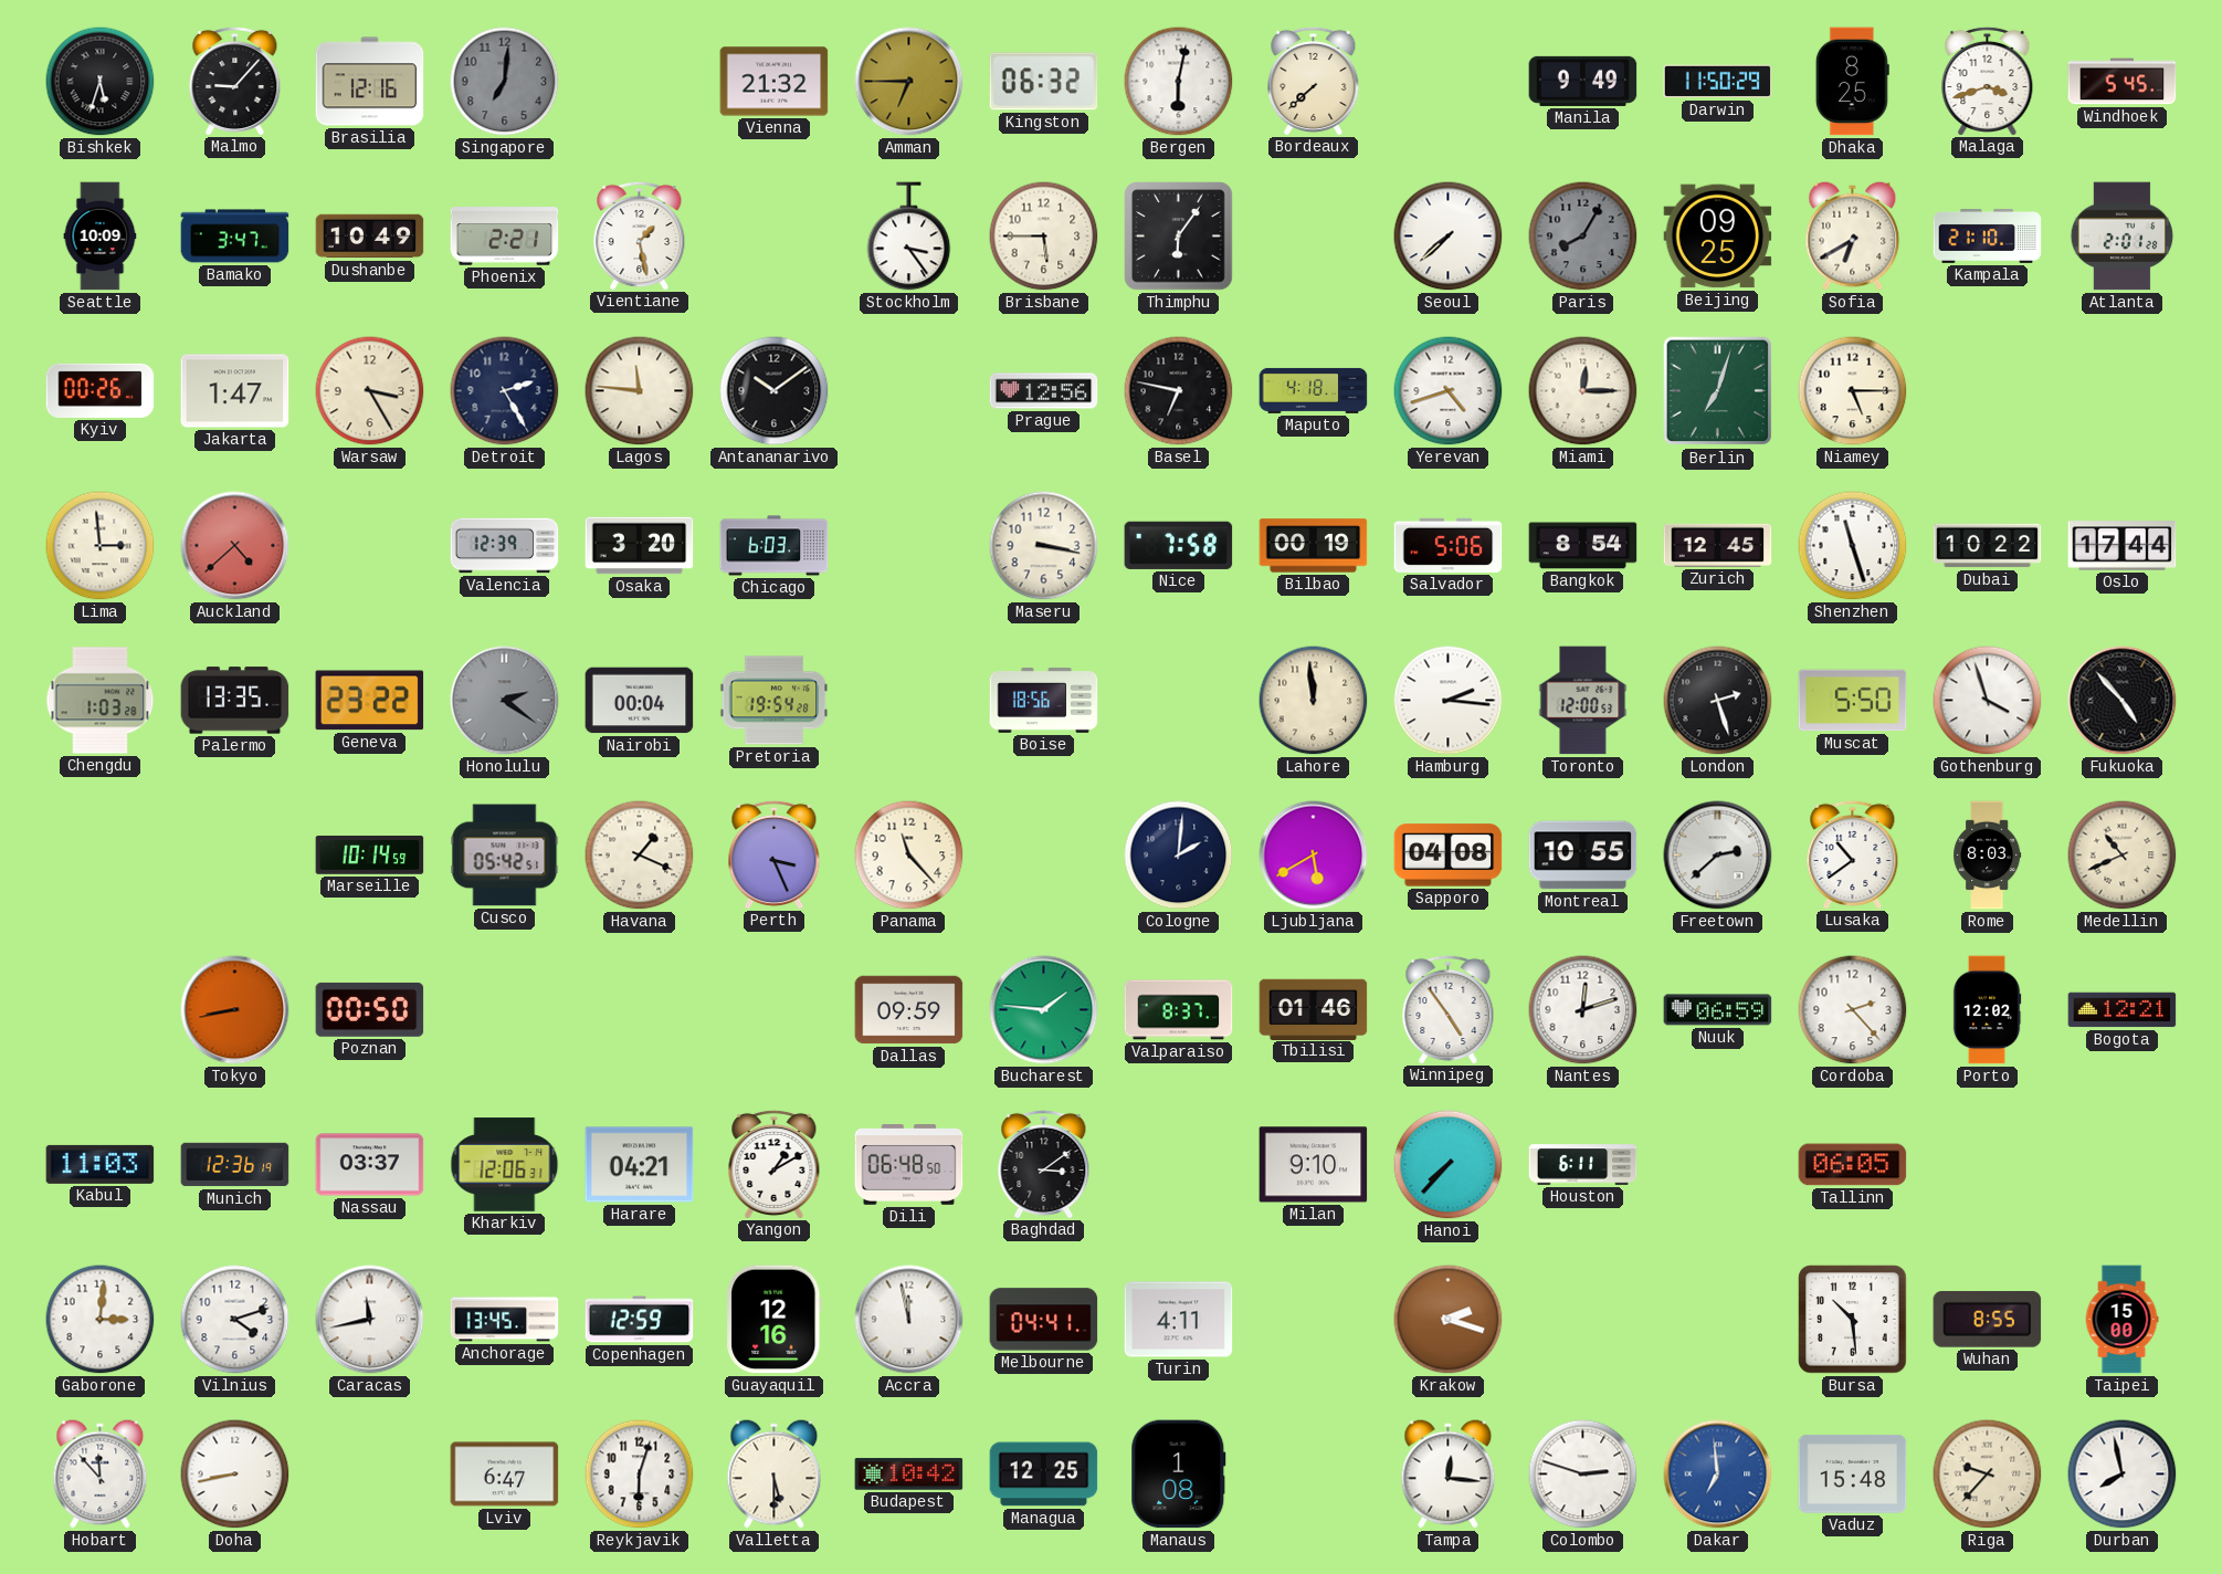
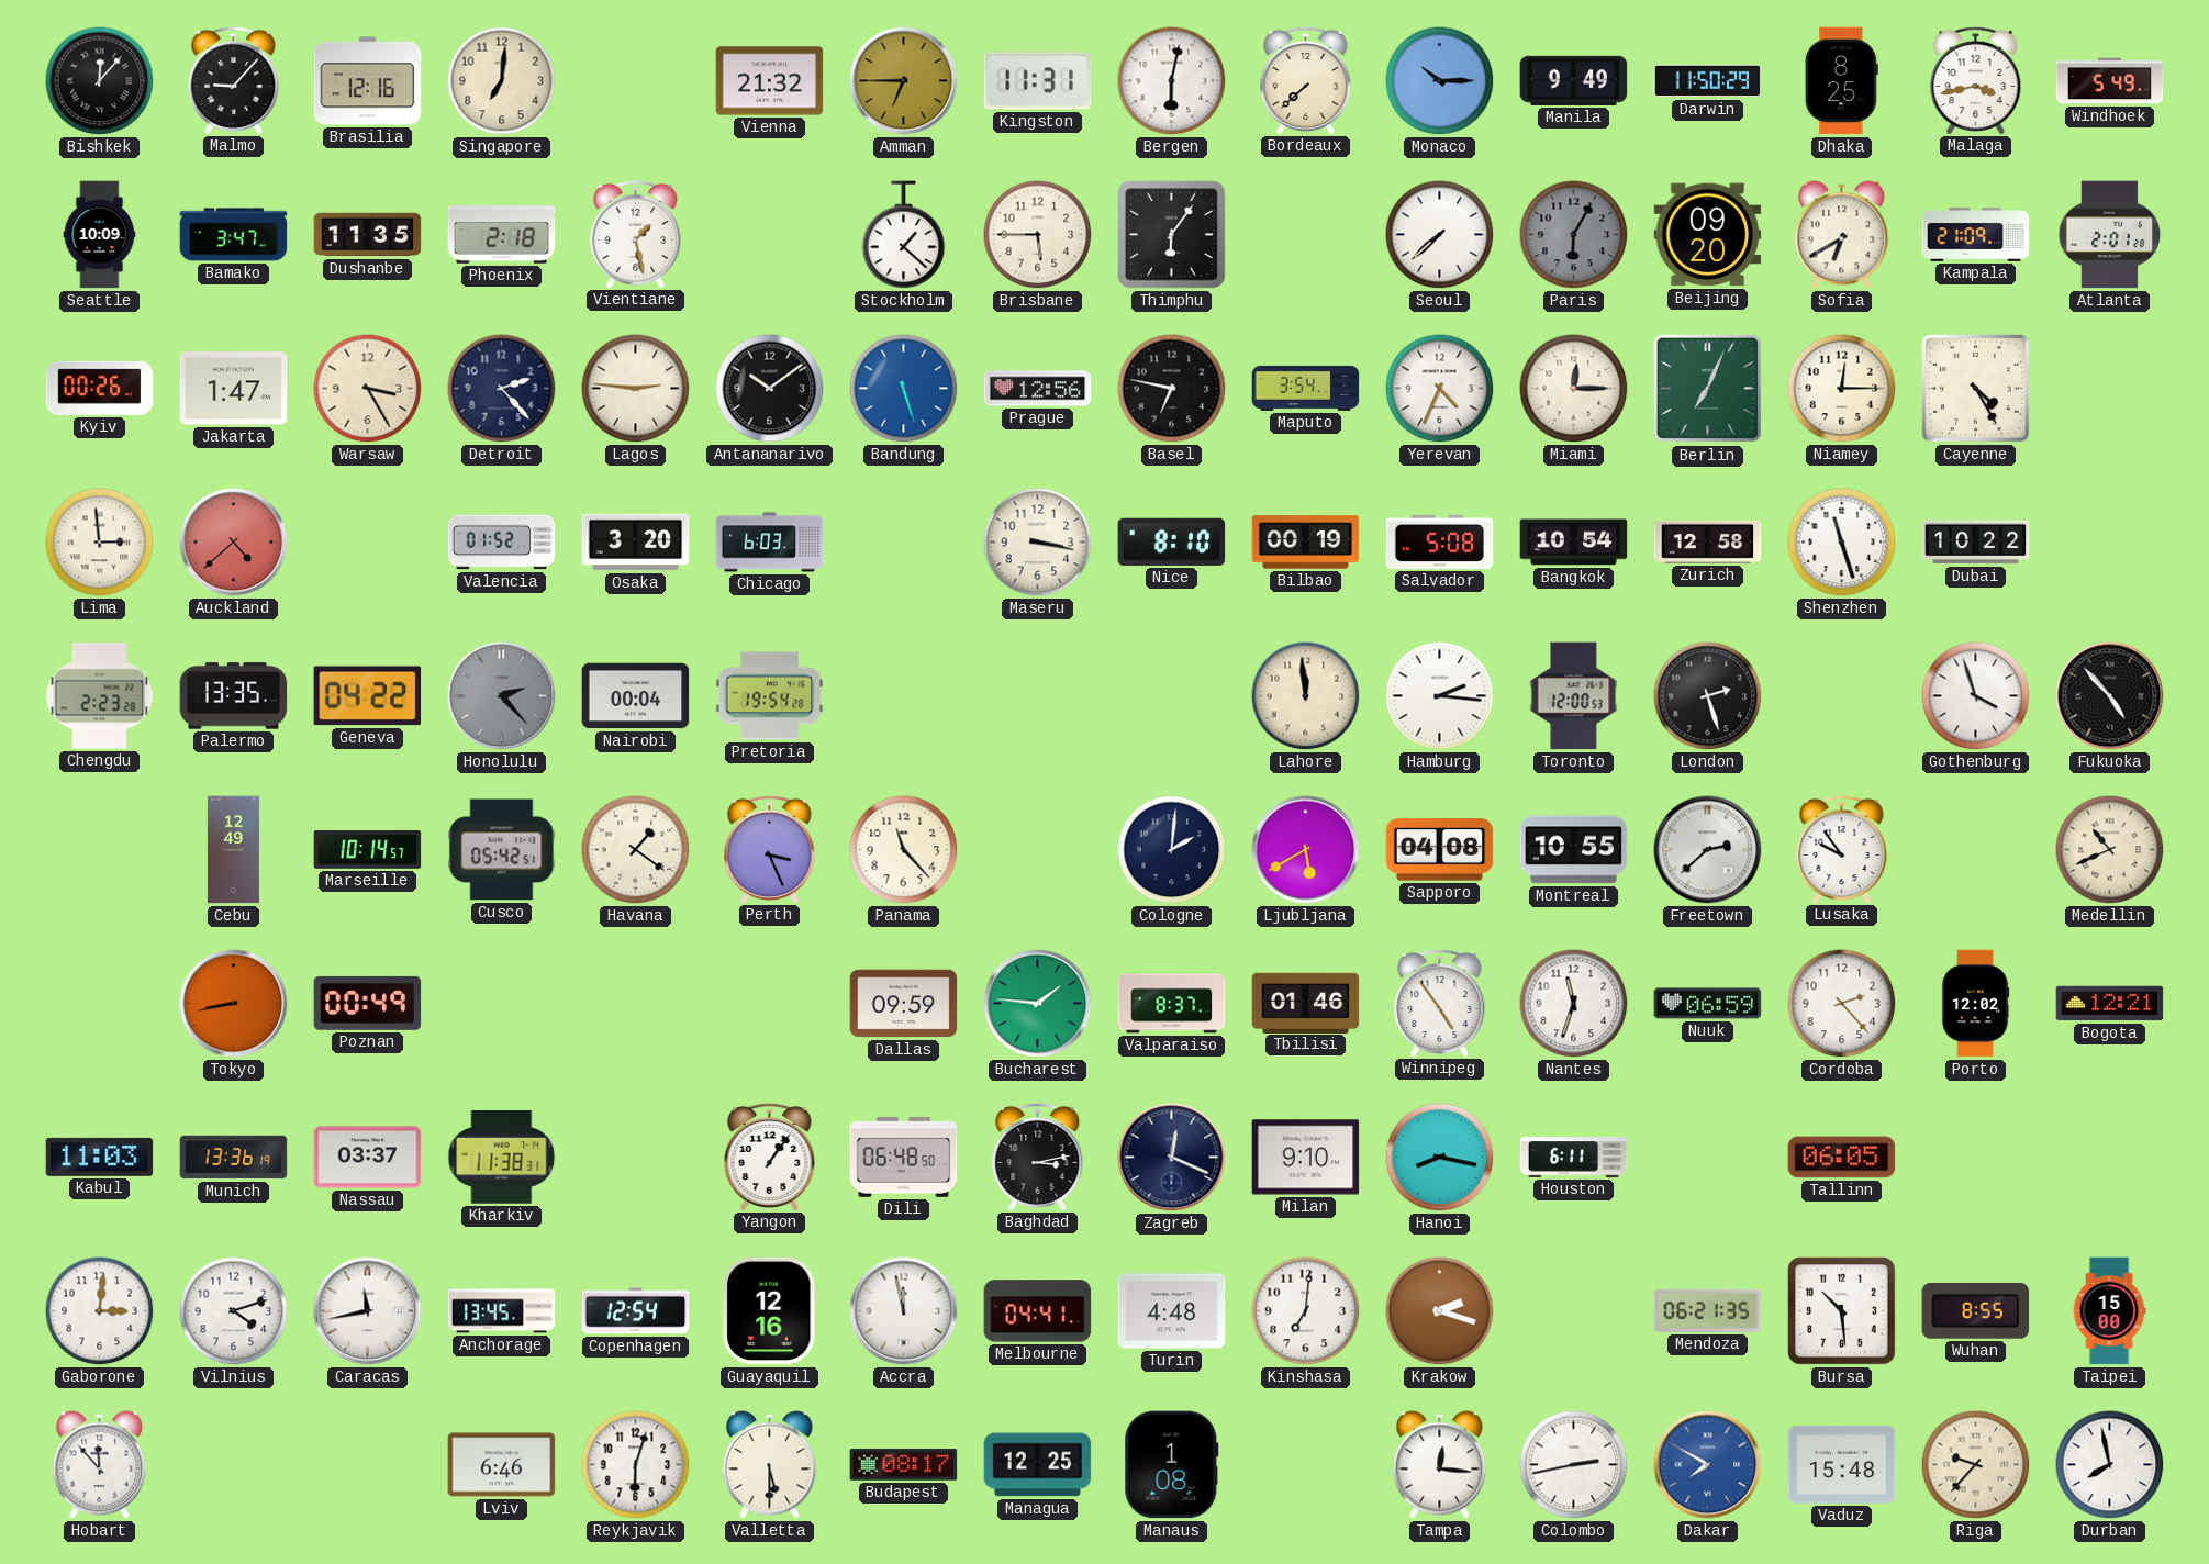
Bishkek: 5:33 -> 12:07
Singapore dial: grey -> cream
Kingston: 06:32 -> 11:31
Monaco: none -> 10:15
Malaga: 3:42 -> 3:43
Windhoek: 5:45 -> 5:49
Dushanbe: 10:49 -> 11:35
Phoenix: 2:21 -> 2:18
Stockholm: 3:24 -> 1:22
Paris: 8:05 -> 6:05
Beijing: 09:25 -> 09:20
Kampala: 21:10 -> 21:09
Detroit: 2:25 -> 2:23
Lagos: 11:46 -> 2:46
Bandung: none -> 5:27
Maputo: 4:18 -> 3:54
Yerevan: 4:42 -> 4:34
Berlin: 7:03 -> 7:04
Niamey: 5:15 -> 12:15
Cayenne: none -> 4:25
Valencia: 12:39 -> 01:52
Nice: 7:58 -> 8:10
Salvador: 5:06 -> 5:08
Bangkok: 8:54 -> 10:54
Zurich: 12:45 -> 12:58
Oslo: 17:44 -> none
Chengdu: 1:03 -> 2:23
Geneva: 23:22 -> 04:22
Honolulu: 2:21 -> 2:23
Boise: 18:56 -> none
Muscat: 5:50 -> none
Cebu: none -> 12:49
Marseille: 10:14:59 -> 10:14:57
Havana: 1:19 -> 1:21
Lusaka: 10:39 -> 9:54
Rome: 8:03 -> none
Poznan: 00:50 -> 00:49
Nantes: 12:12 -> 11:33
Munich: 12:36 -> 13:36
Kharkiv: 12:06 -> 11:38
Harare: 04:21 -> none
Yangon: 1:10 -> 1:06
Baghdad: 3:09 -> 3:13
Zagreb: none -> 12:19
Hanoi: 7:37 -> 8:17
Copenhagen: 12:59 -> 12:54
Turin: 4:11 -> 4:48
Kinshasa: none -> 7:01
Mendoza: none -> 06:21
Doha: 8:43 -> none
Lviv: 6:47 -> 6:46
Budapest: 10:42 -> 08:17
Colombo: 2:48 -> 2:43
Dakar: 6:59 -> 7:50
